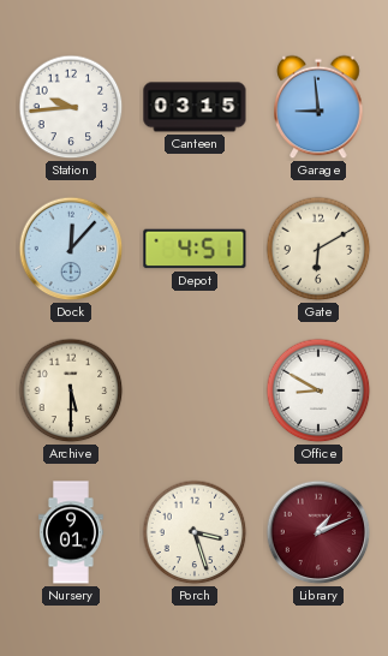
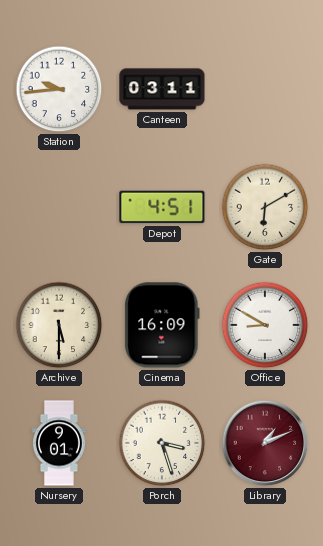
Canteen: 03:15 -> 03:11
Garage: 8:59 -> none
Dock: 12:07 -> none
Cinema: none -> 16:09
